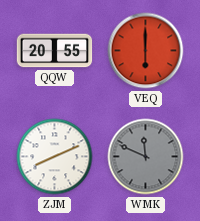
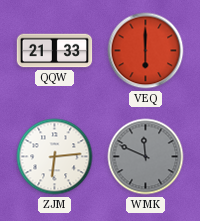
QQW: 20:55 -> 21:33
ZJM: 8:11 -> 6:14
